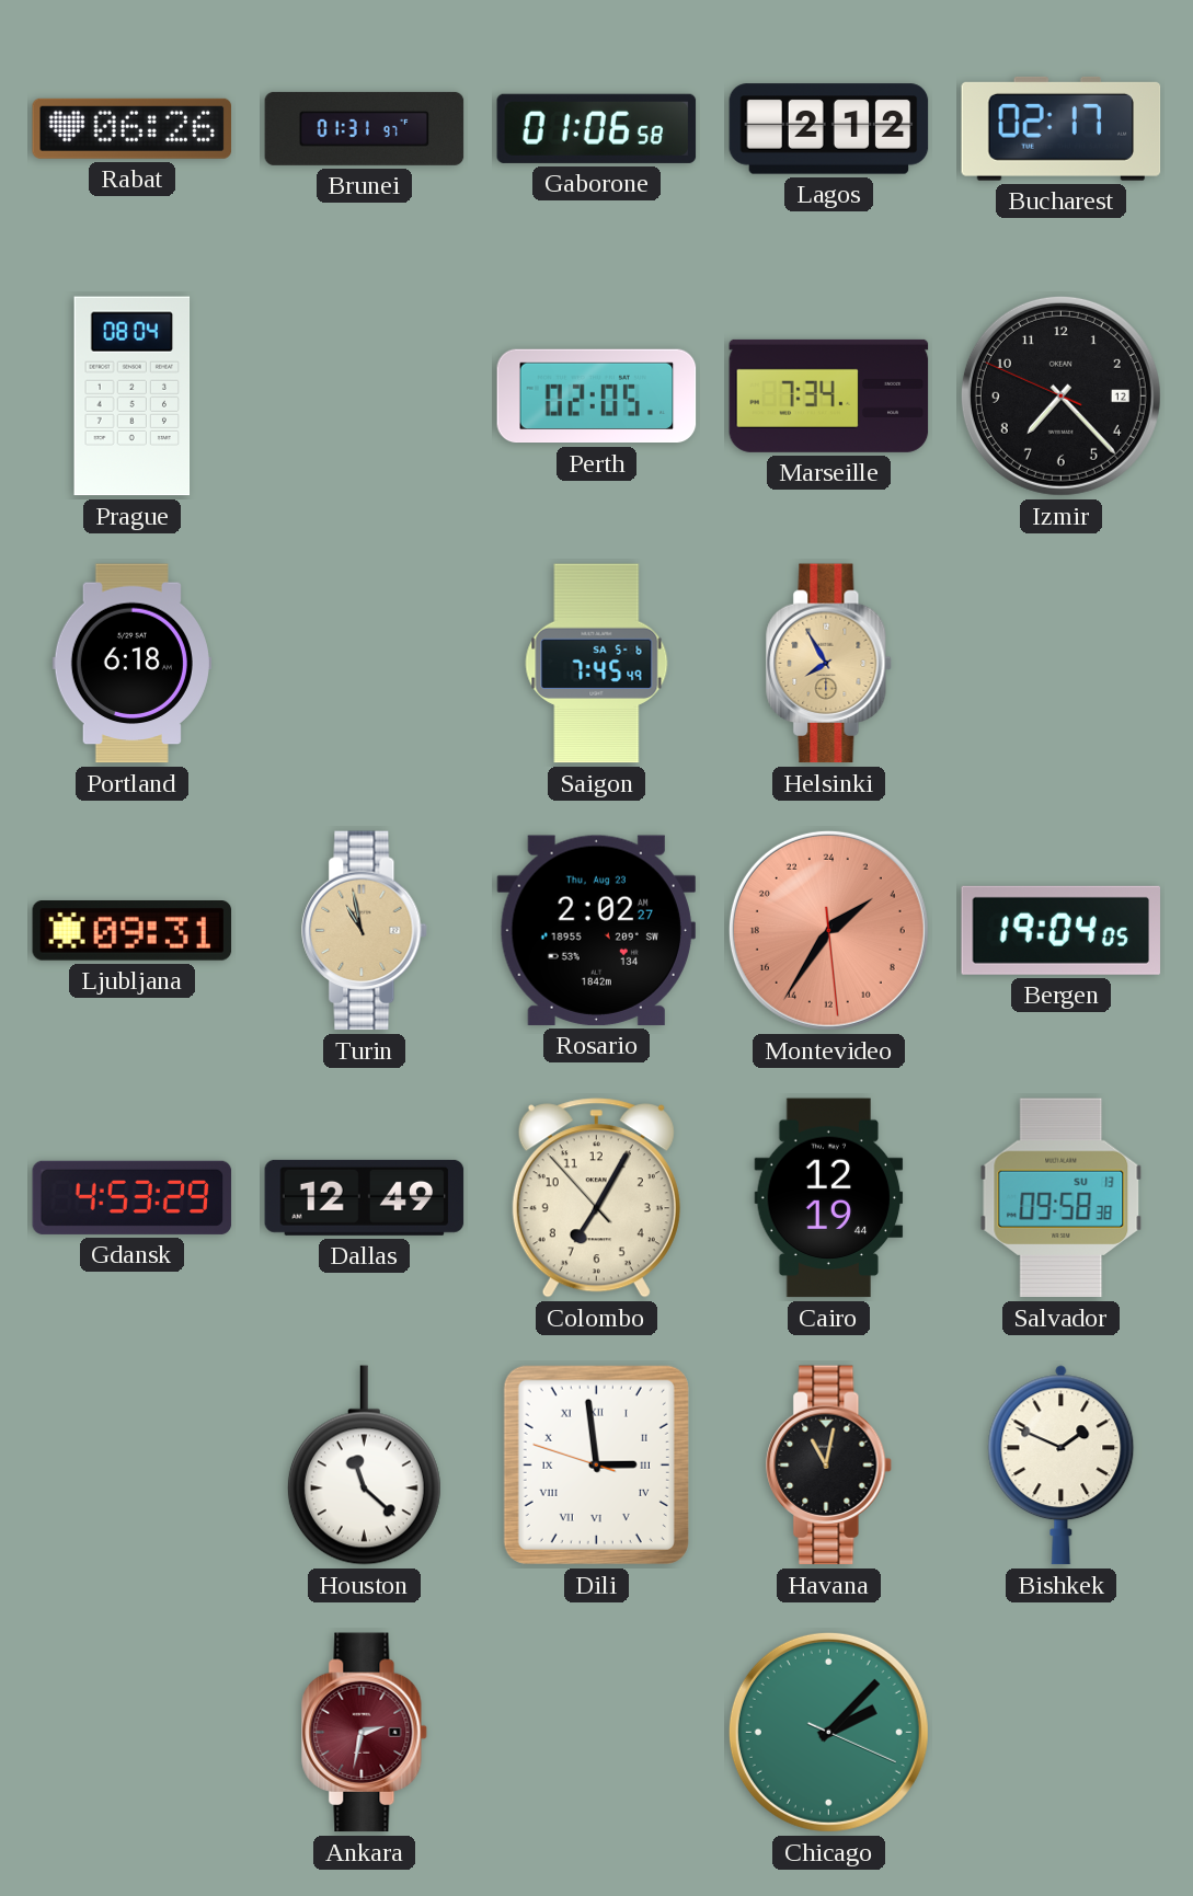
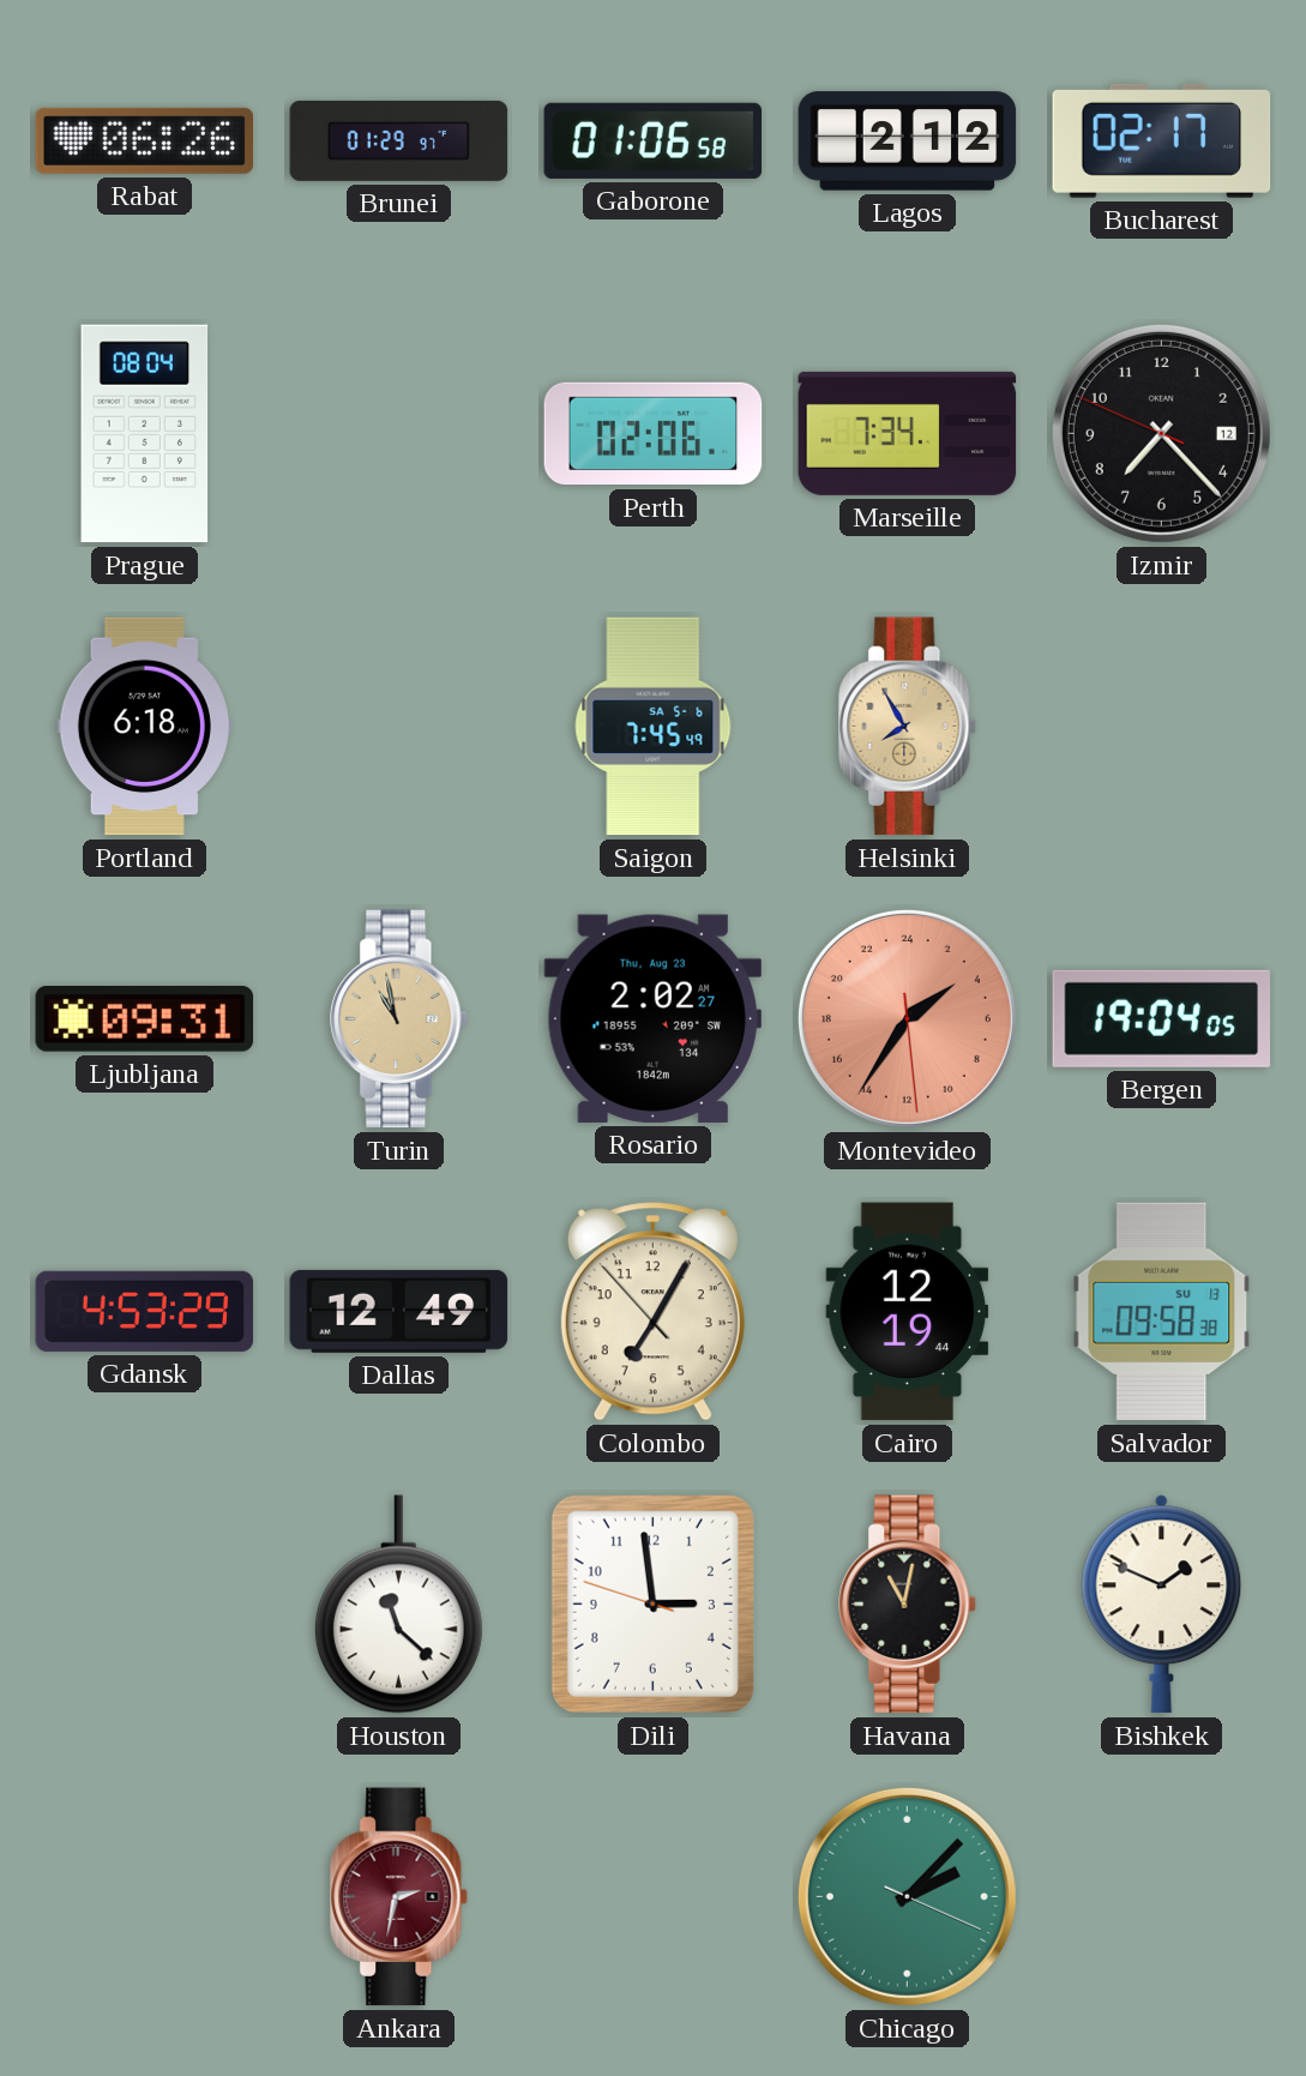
Brunei: 01:31 -> 01:29
Perth: 02:05 -> 02:06
Dili numerals: Roman -> Arabic
